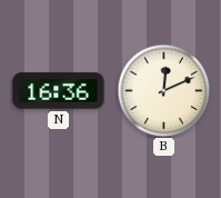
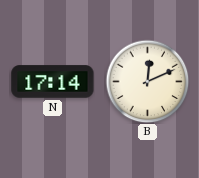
N: 16:36 -> 17:14
